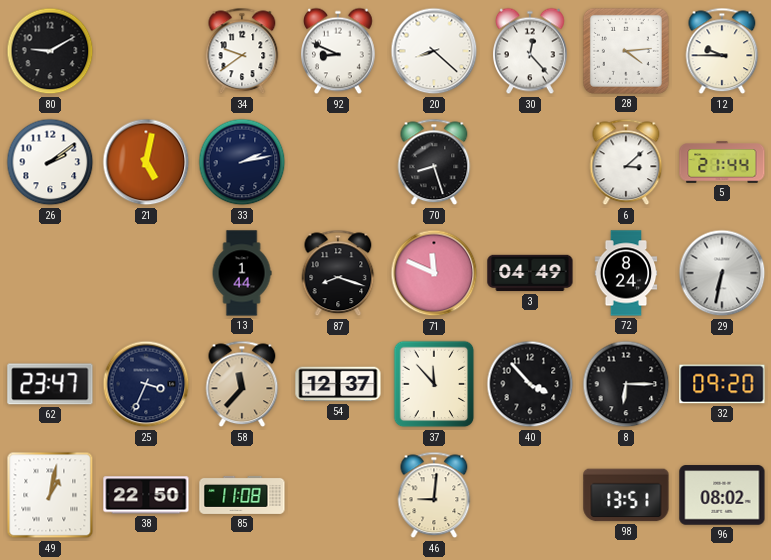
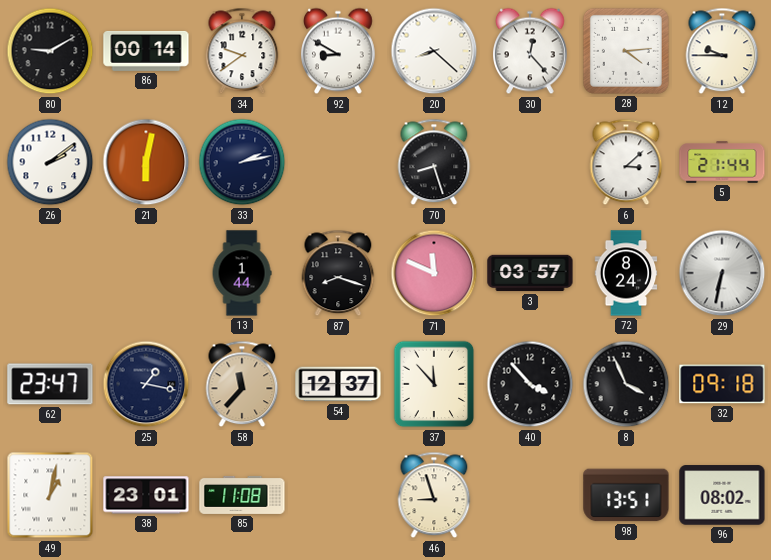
86: none -> 00:14
92: 8:49 -> 8:50
21: 5:02 -> 6:02
3: 04:49 -> 03:57
25: 3:34 -> 1:17
8: 6:15 -> 3:56
32: 09:20 -> 09:18
38: 22:50 -> 23:01
46: 9:01 -> 8:57
